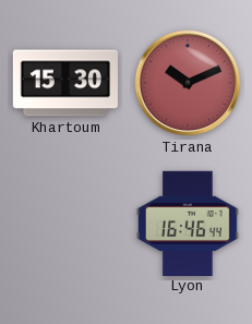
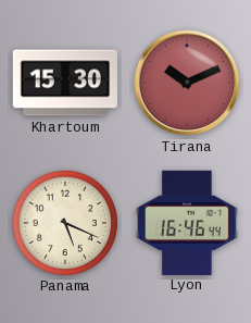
Panama: none -> 5:19
